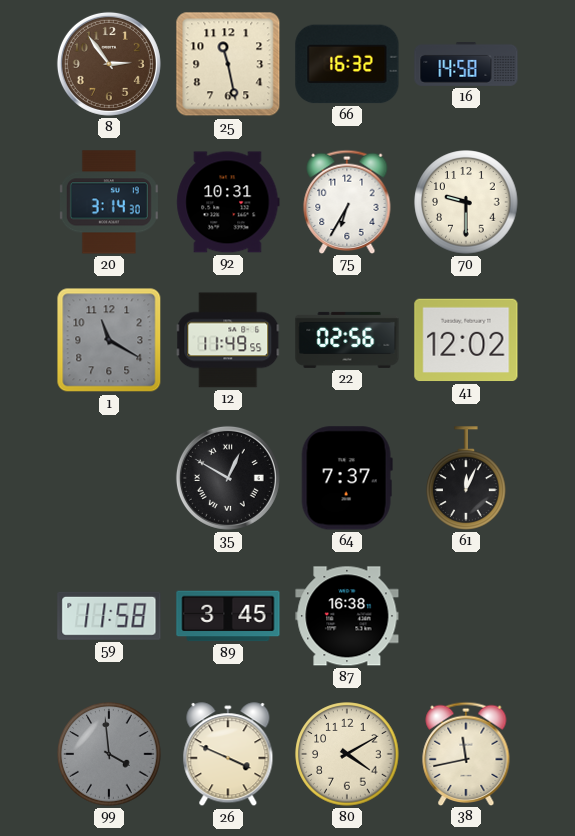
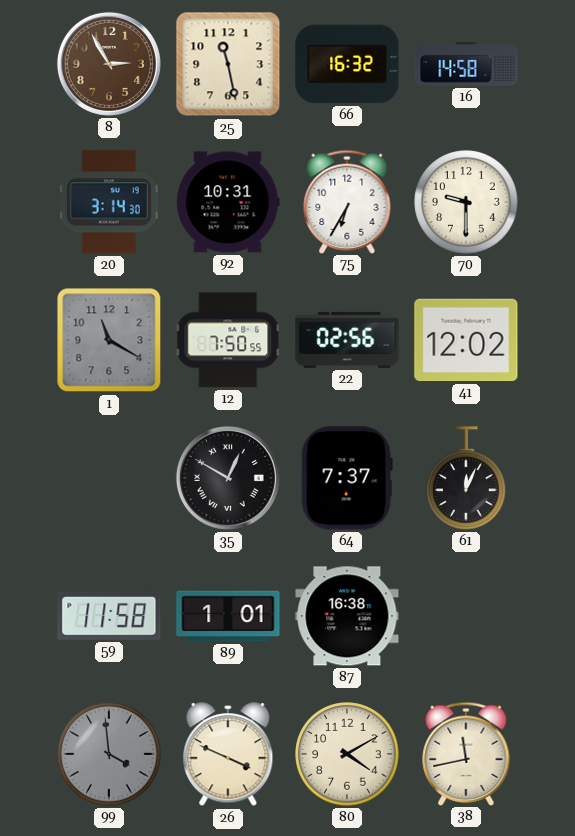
8: 2:54 -> 2:55
12: 11:49 -> 7:50
89: 3:45 -> 1:01
